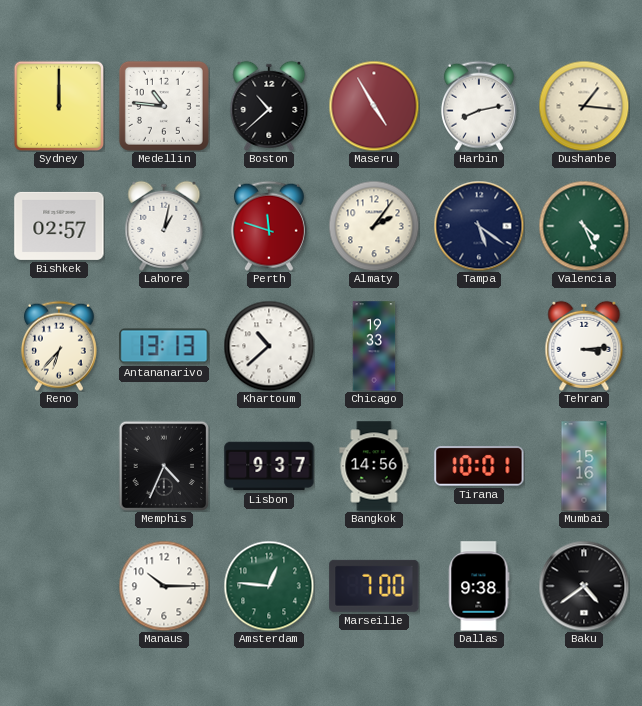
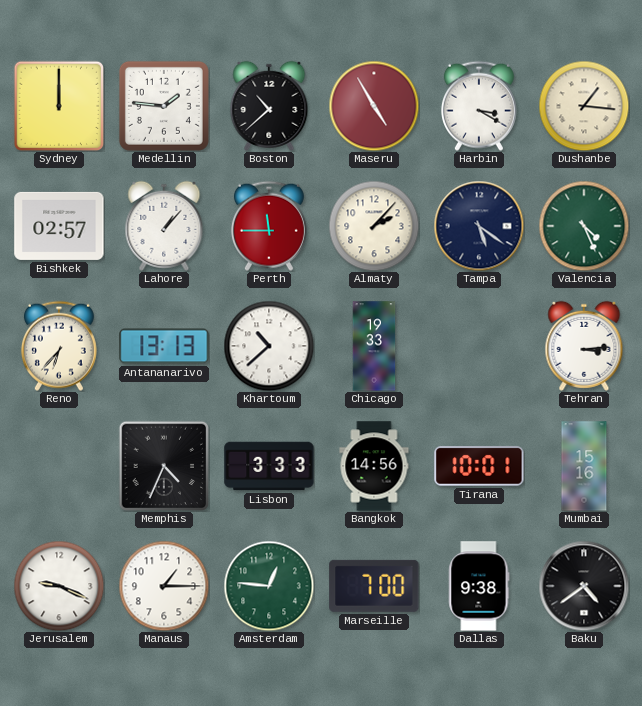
Medellin: 10:46 -> 1:46
Harbin: 8:13 -> 3:20
Lahore: 1:02 -> 1:07
Perth: 11:48 -> 11:45
Almaty: 2:06 -> 2:07
Lisbon: 9:37 -> 3:33
Jerusalem: none -> 9:19
Manaus: 10:15 -> 1:15
